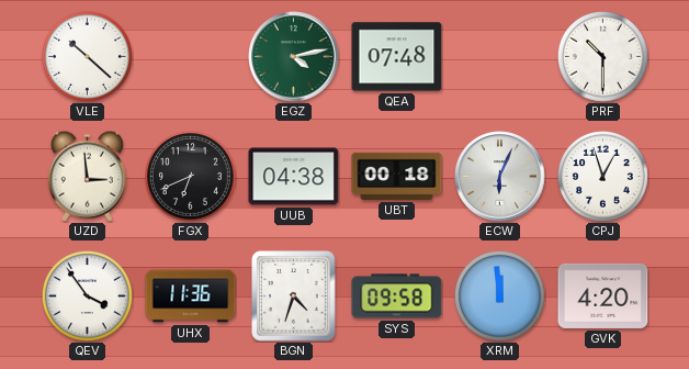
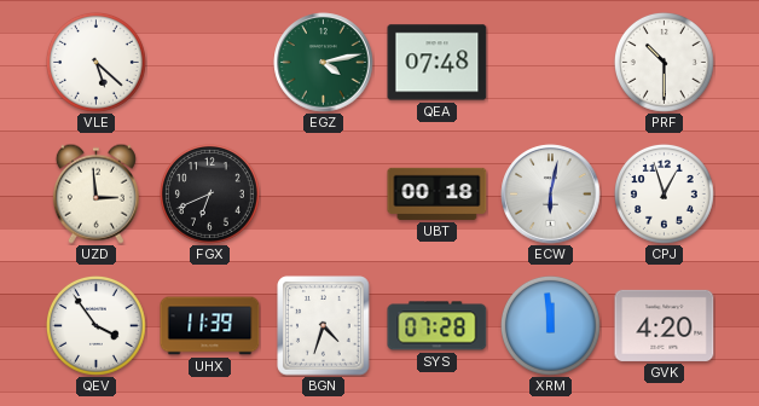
VLE: 10:22 -> 5:22
UUB: 04:38 -> none
ECW: 6:04 -> 6:02
UHX: 11:36 -> 11:39
SYS: 09:58 -> 07:28
